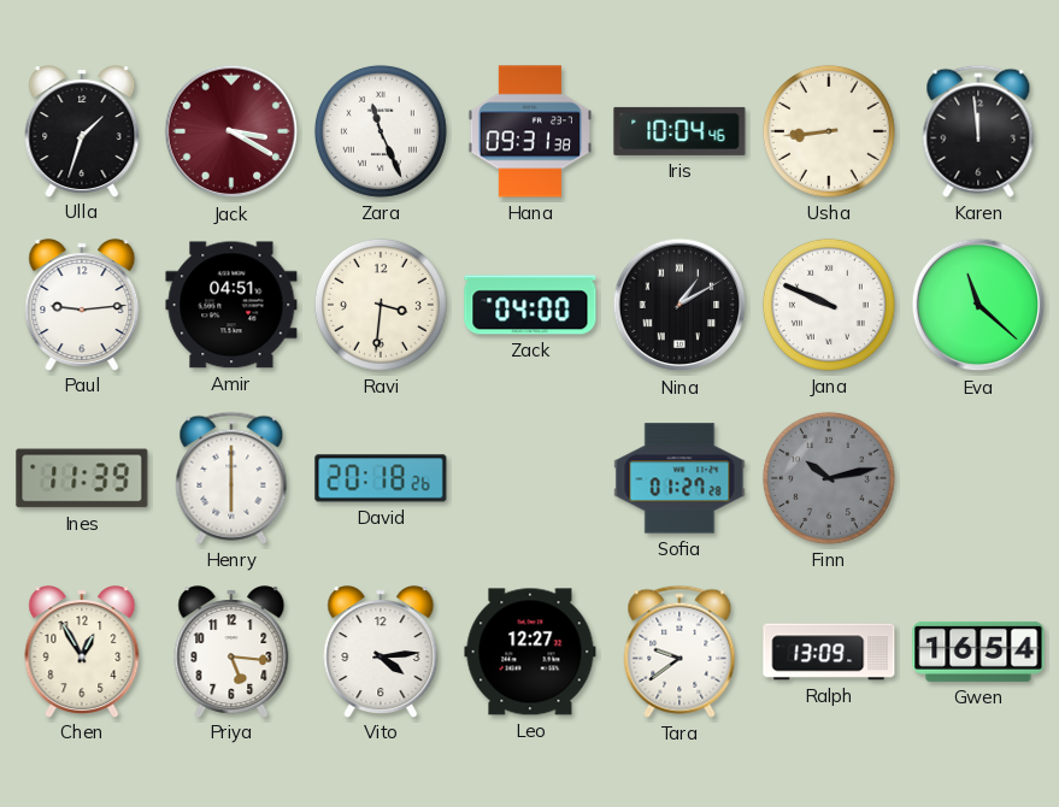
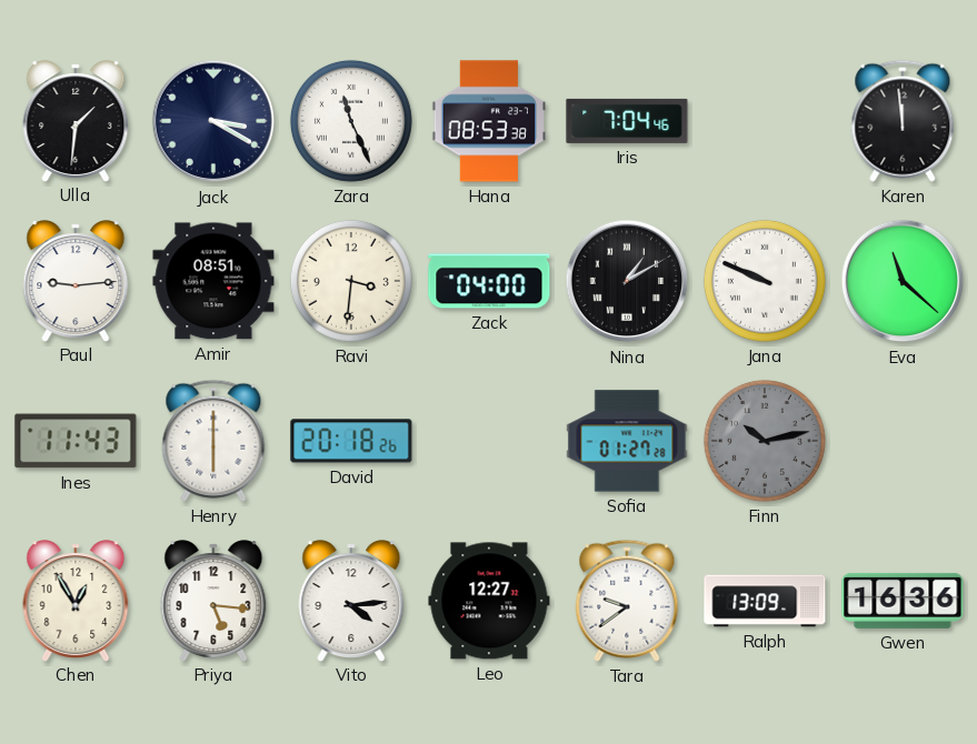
Ulla: 1:33 -> 1:31
Jack dial: burgundy -> navy
Hana: 09:31 -> 08:53
Iris: 10:04 -> 7:04
Usha: 8:44 -> none
Amir: 04:51 -> 08:51
Ines: 11:39 -> 11:43
Gwen: 16:54 -> 16:36
